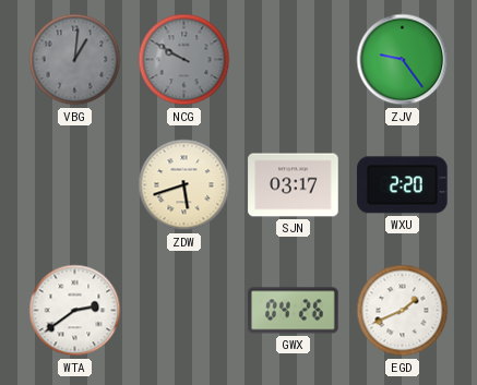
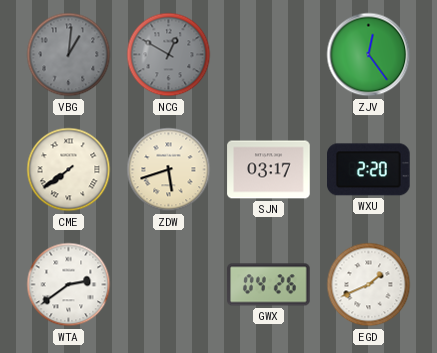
NCG: 9:50 -> 12:50
ZJV: 9:24 -> 12:24
CME: none -> 7:39
